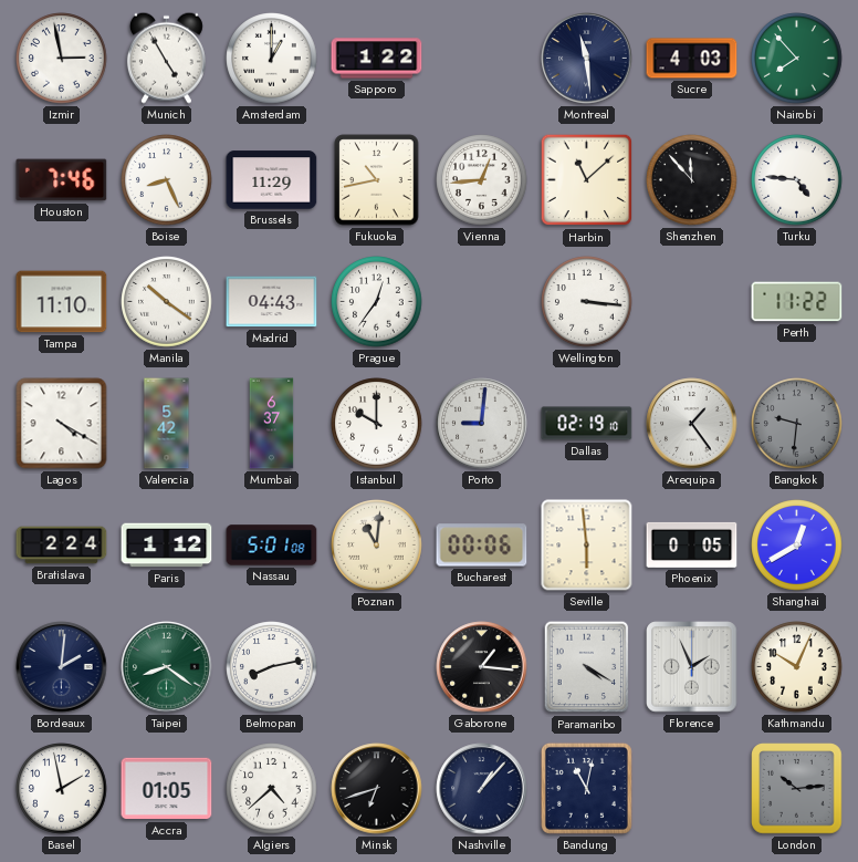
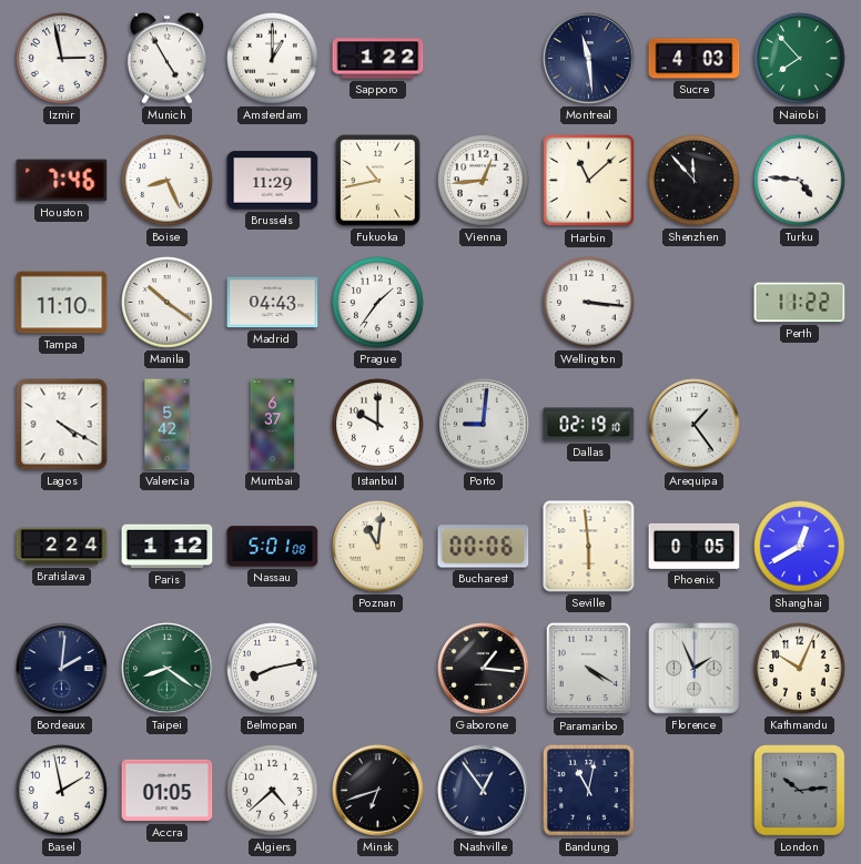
Prague: 12:36 -> 1:36
Bangkok: 9:31 -> none
Nashville: 1:07 -> 12:54
